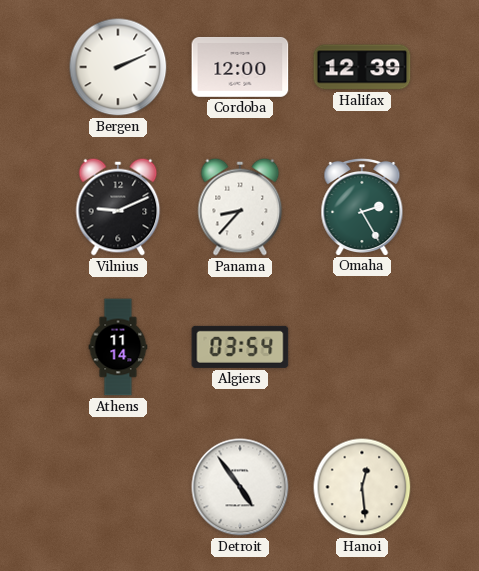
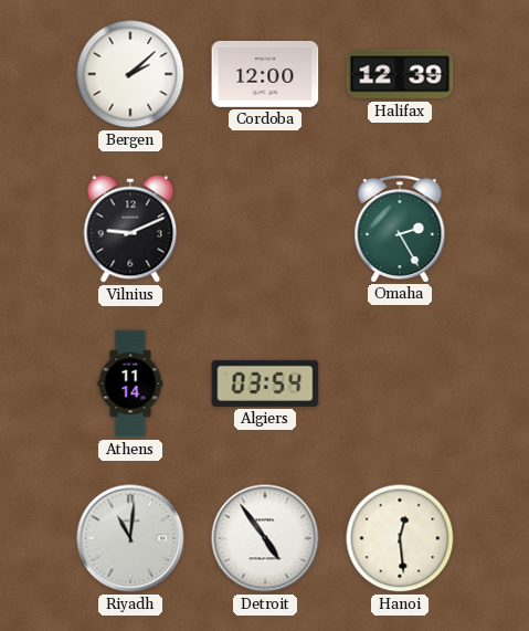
Bergen: 2:11 -> 2:08
Panama: 8:37 -> none
Riyadh: none -> 11:01
